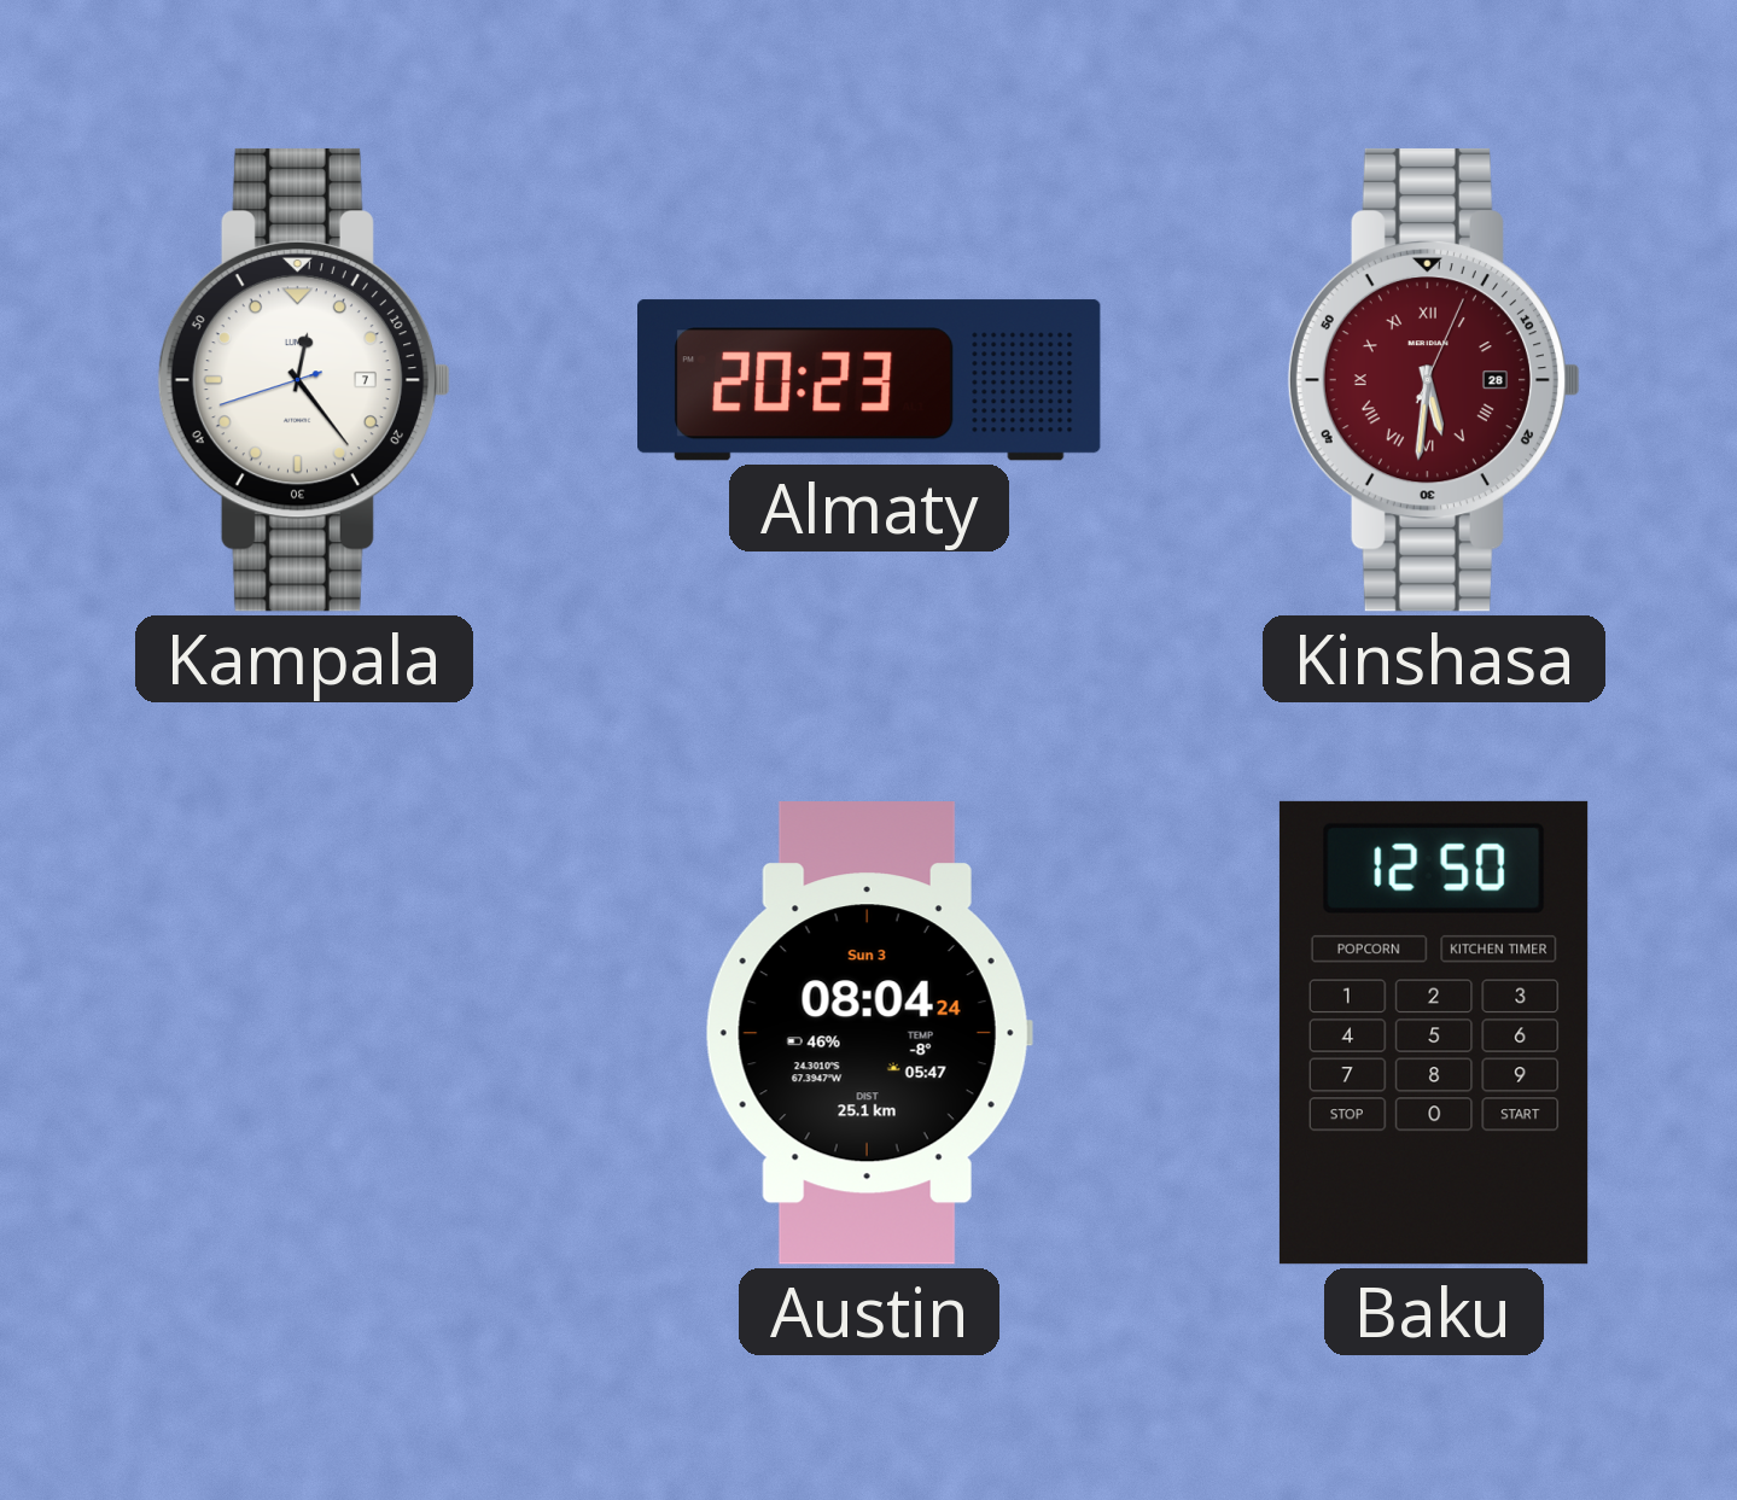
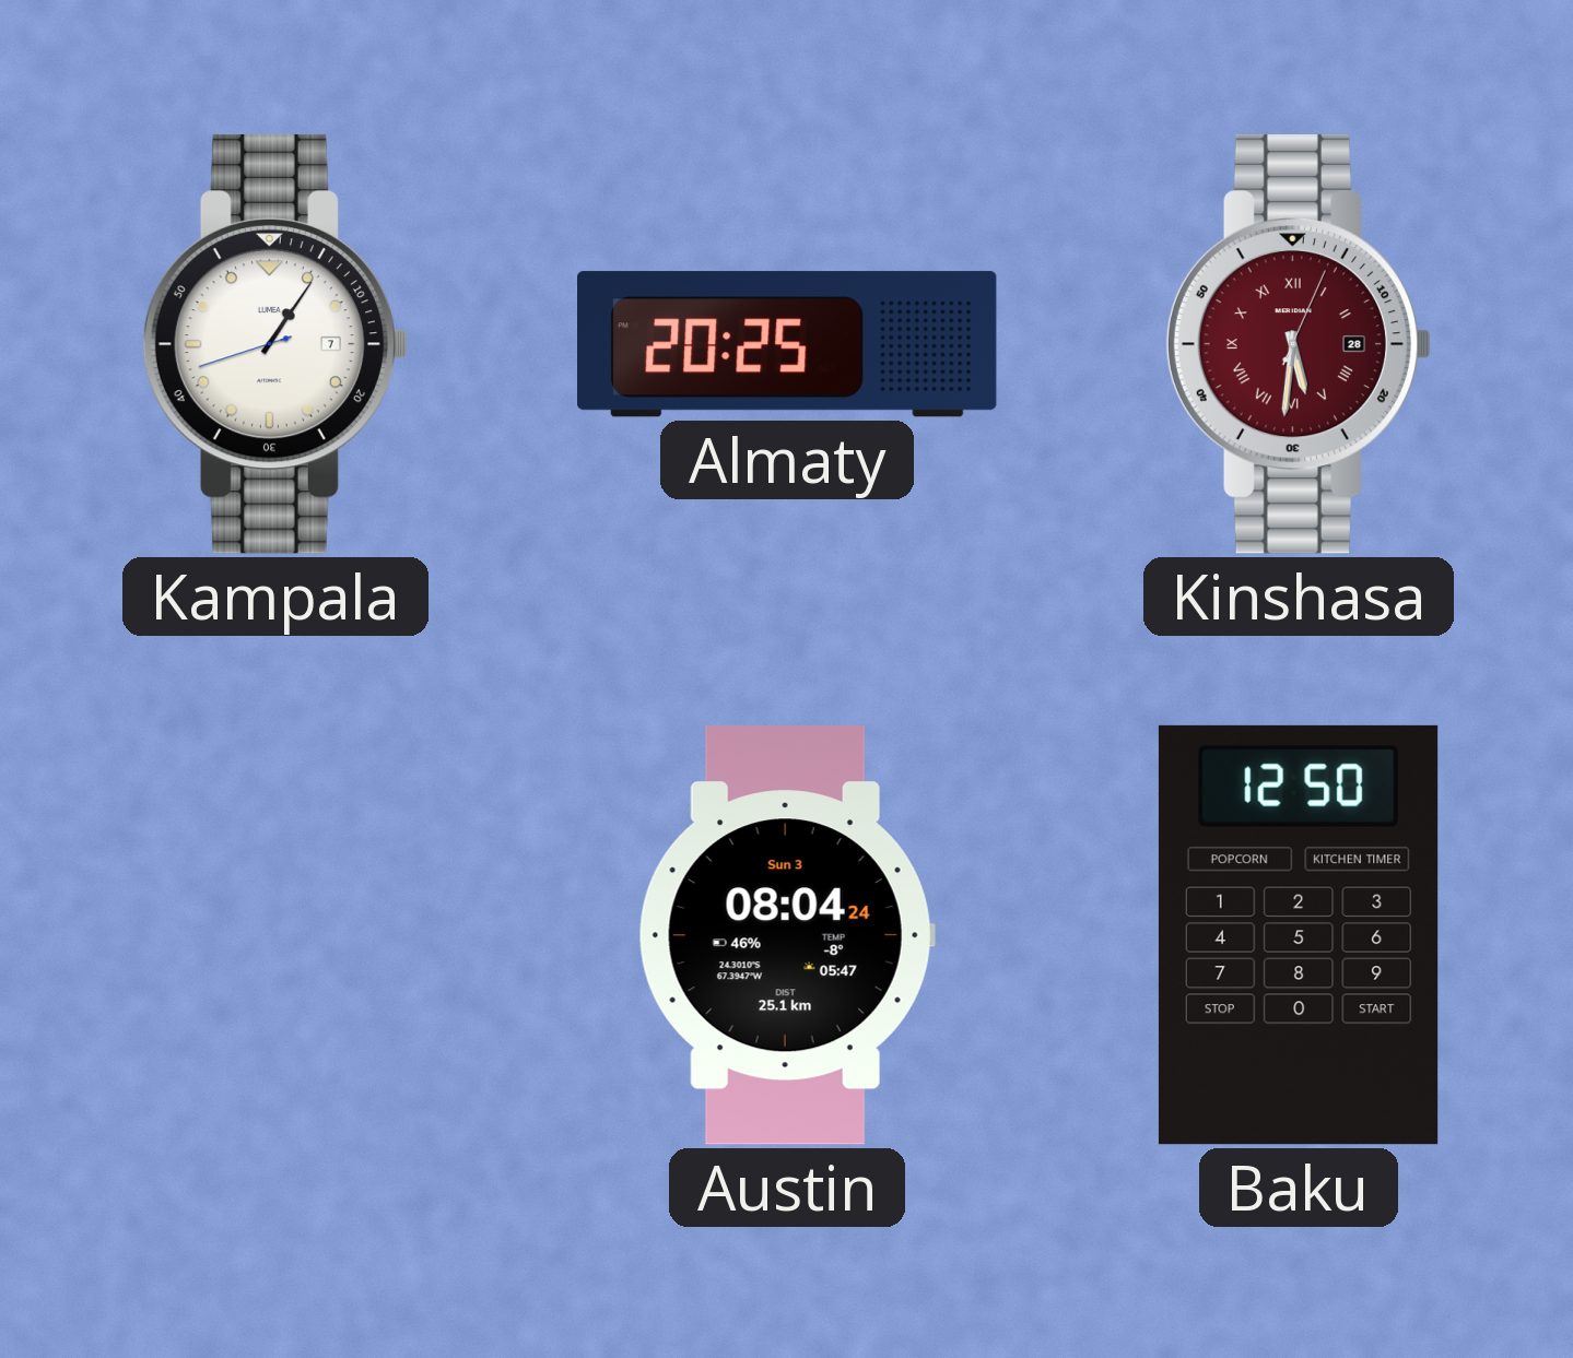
Kampala: 12:23 -> 1:05
Almaty: 20:23 -> 20:25
